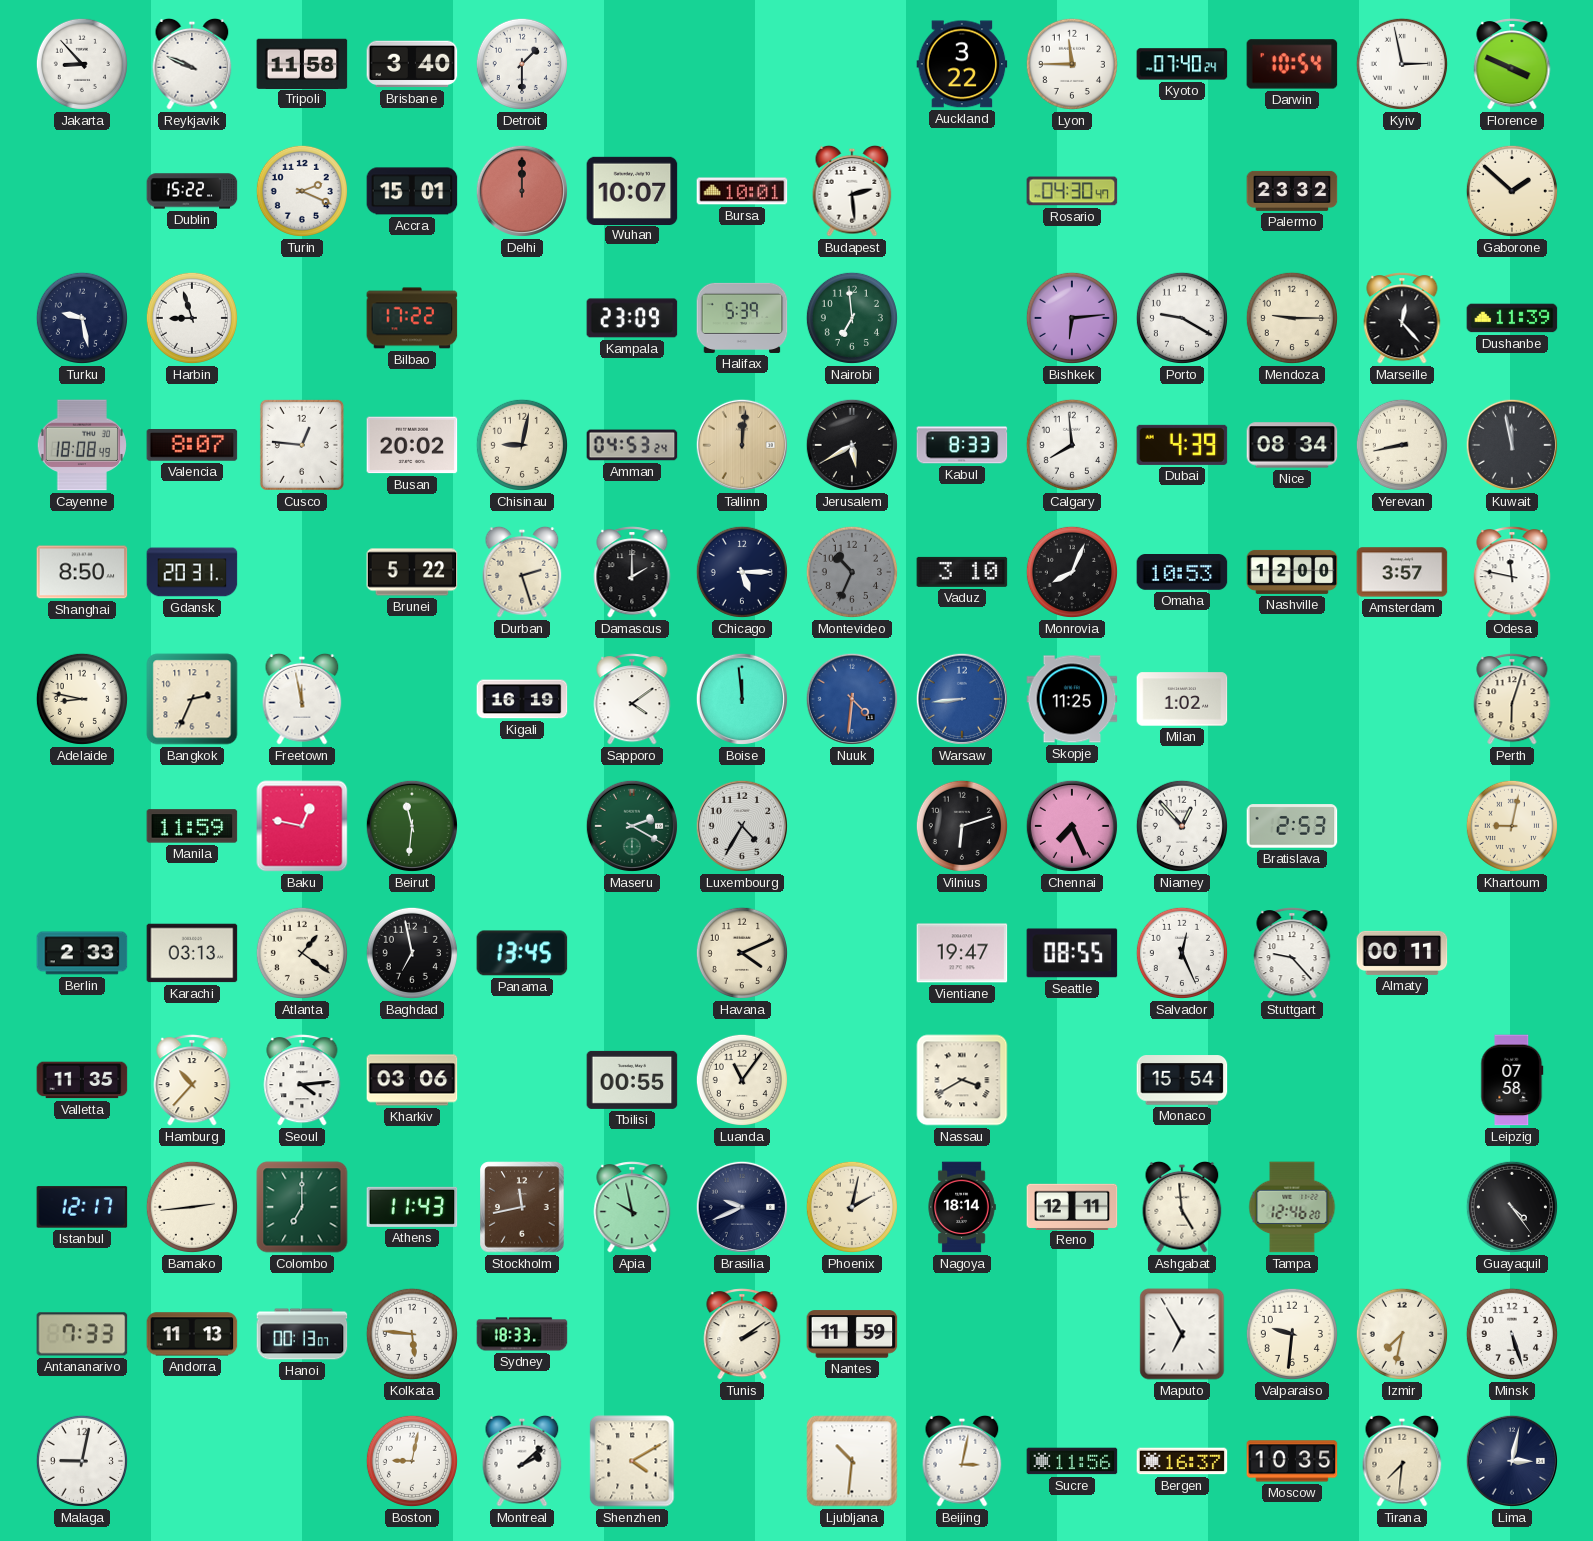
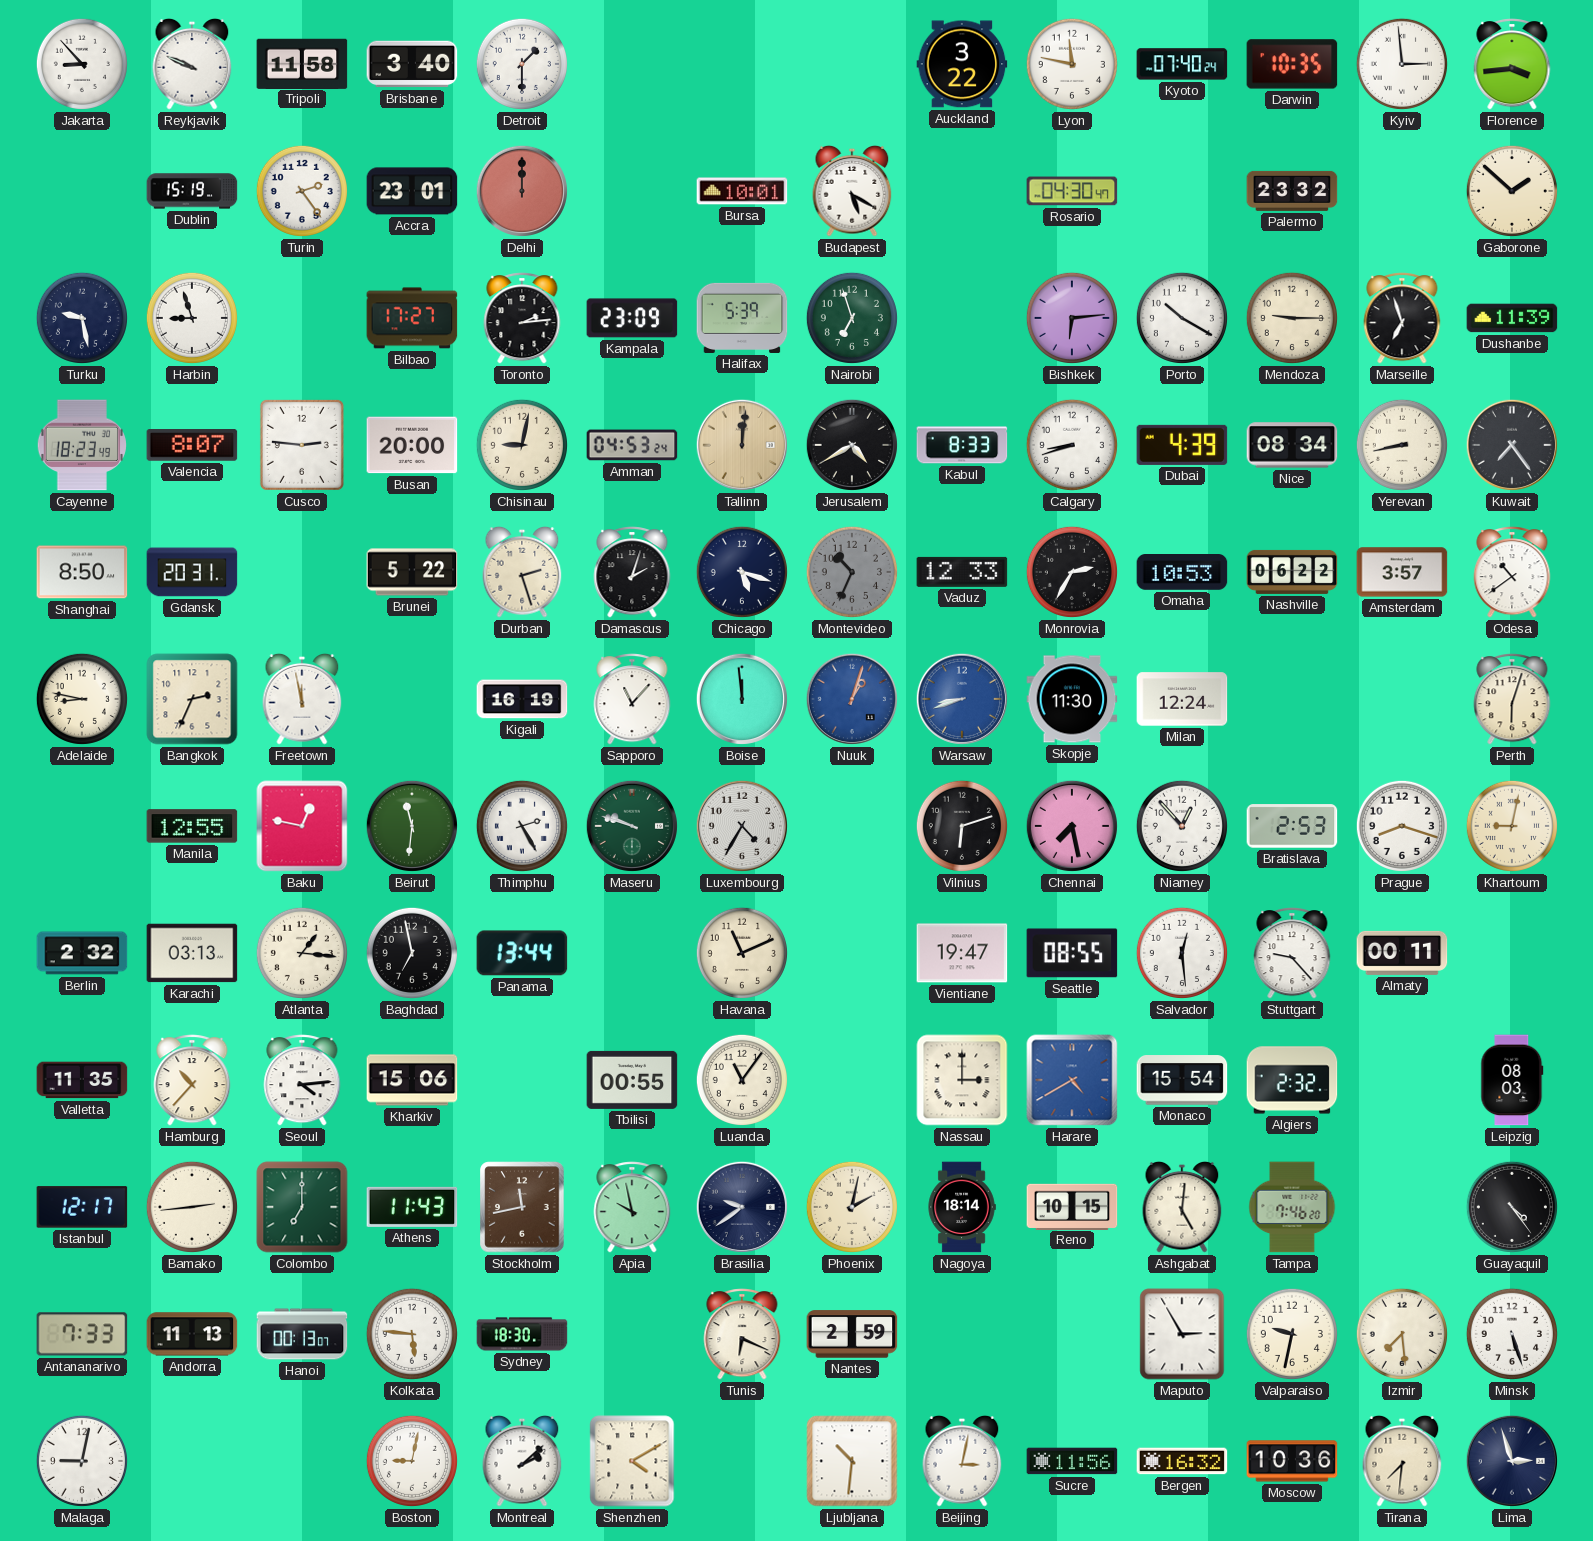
Lyon: 11:45 -> 11:47
Darwin: 10:54 -> 10:35
Kyiv: 2:58 -> 2:59
Florence: 3:49 -> 3:44
Dublin: 15:22 -> 15:19
Turin: 2:19 -> 2:24
Accra: 15:01 -> 23:01
Wuhan: 10:07 -> none
Budapest: 2:29 -> 5:20
Bilbao: 17:22 -> 17:27
Toronto: none -> 2:14
Nairobi: 6:59 -> 6:57
Porto: 9:20 -> 10:20
Marseille: 12:23 -> 6:57
Cayenne: 18:08 -> 18:23
Cusco: 12:46 -> 2:46
Busan: 20:02 -> 20:00
Jerusalem: 5:40 -> 4:40
Calgary: 7:59 -> 8:42
Kuwait: 11:58 -> 7:24
Damascus: 2:00 -> 2:03
Chicago: 5:15 -> 5:18
Vaduz: 3:10 -> 12:33
Monrovia: 8:04 -> 2:35
Nashville: 12:00 -> 06:22
Odesa: 11:47 -> 10:39
Sapporo: 4:09 -> 11:07
Nuuk: 4:31 -> 1:03
Warsaw: 8:44 -> 8:42
Skopje: 11:25 -> 11:30
Milan: 1:02 -> 12:24
Manila: 11:59 -> 12:55
Thimphu: none -> 2:25
Maseru: 2:20 -> 9:48
Chennai: 7:26 -> 7:28
Prague: none -> 8:18
Berlin: 2:33 -> 2:32
Atlanta: 1:21 -> 1:16
Panama: 13:45 -> 13:44
Havana: 4:11 -> 11:11
Salvador: 12:26 -> 12:29
Kharkiv: 03:06 -> 15:06
Nassau: 3:40 -> 3:00
Harare: none -> 4:40
Algiers: none -> 2:32
Leipzig: 07:58 -> 08:03
Brasilia: 9:41 -> 9:39
Reno: 12:11 -> 10:15
Ashgabat: 4:59 -> 5:01
Tampa: 12:46 -> 7:46
Sydney: 18:33 -> 18:30
Tunis: 2:09 -> 6:19
Nantes: 11:59 -> 2:59
Maputo: 6:55 -> 2:55
Valparaiso: 9:31 -> 9:32
Izmir: 7:32 -> 7:29
Bergen: 16:37 -> 16:32
Moscow: 10:35 -> 10:36
Lima: 3:02 -> 2:57
